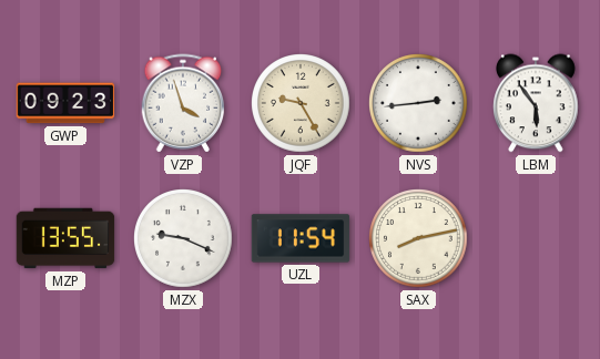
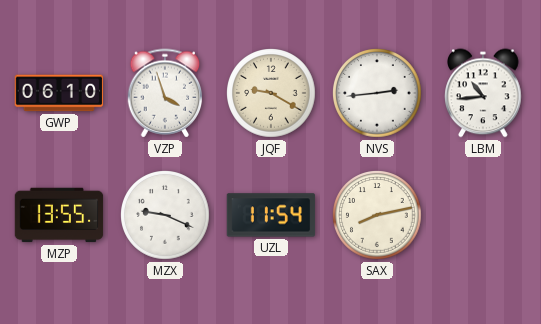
GWP: 09:23 -> 06:10
JQF: 9:25 -> 9:20
LBM: 5:54 -> 10:44
